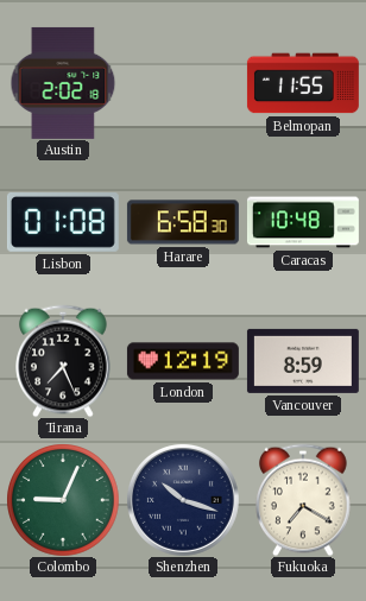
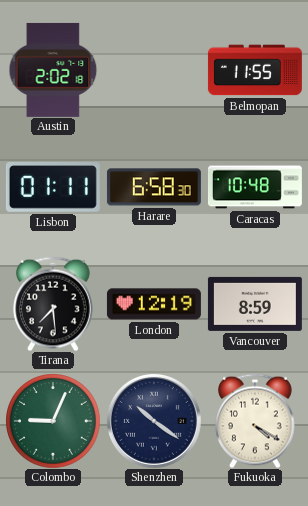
Lisbon: 01:08 -> 01:11
Tirana: 7:26 -> 7:29
Shenzhen: 10:18 -> 10:21
Fukuoka: 7:20 -> 4:20
